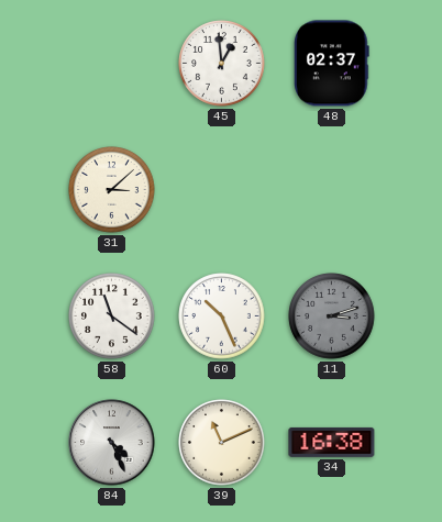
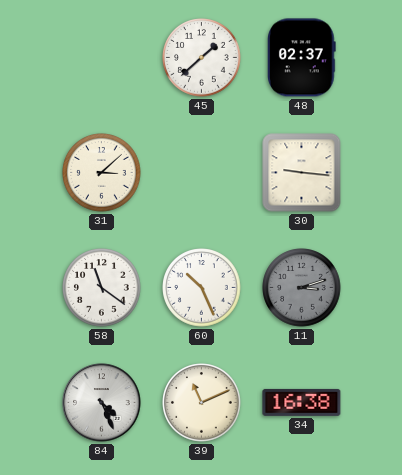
45: 12:59 -> 1:38
30: none -> 9:16
